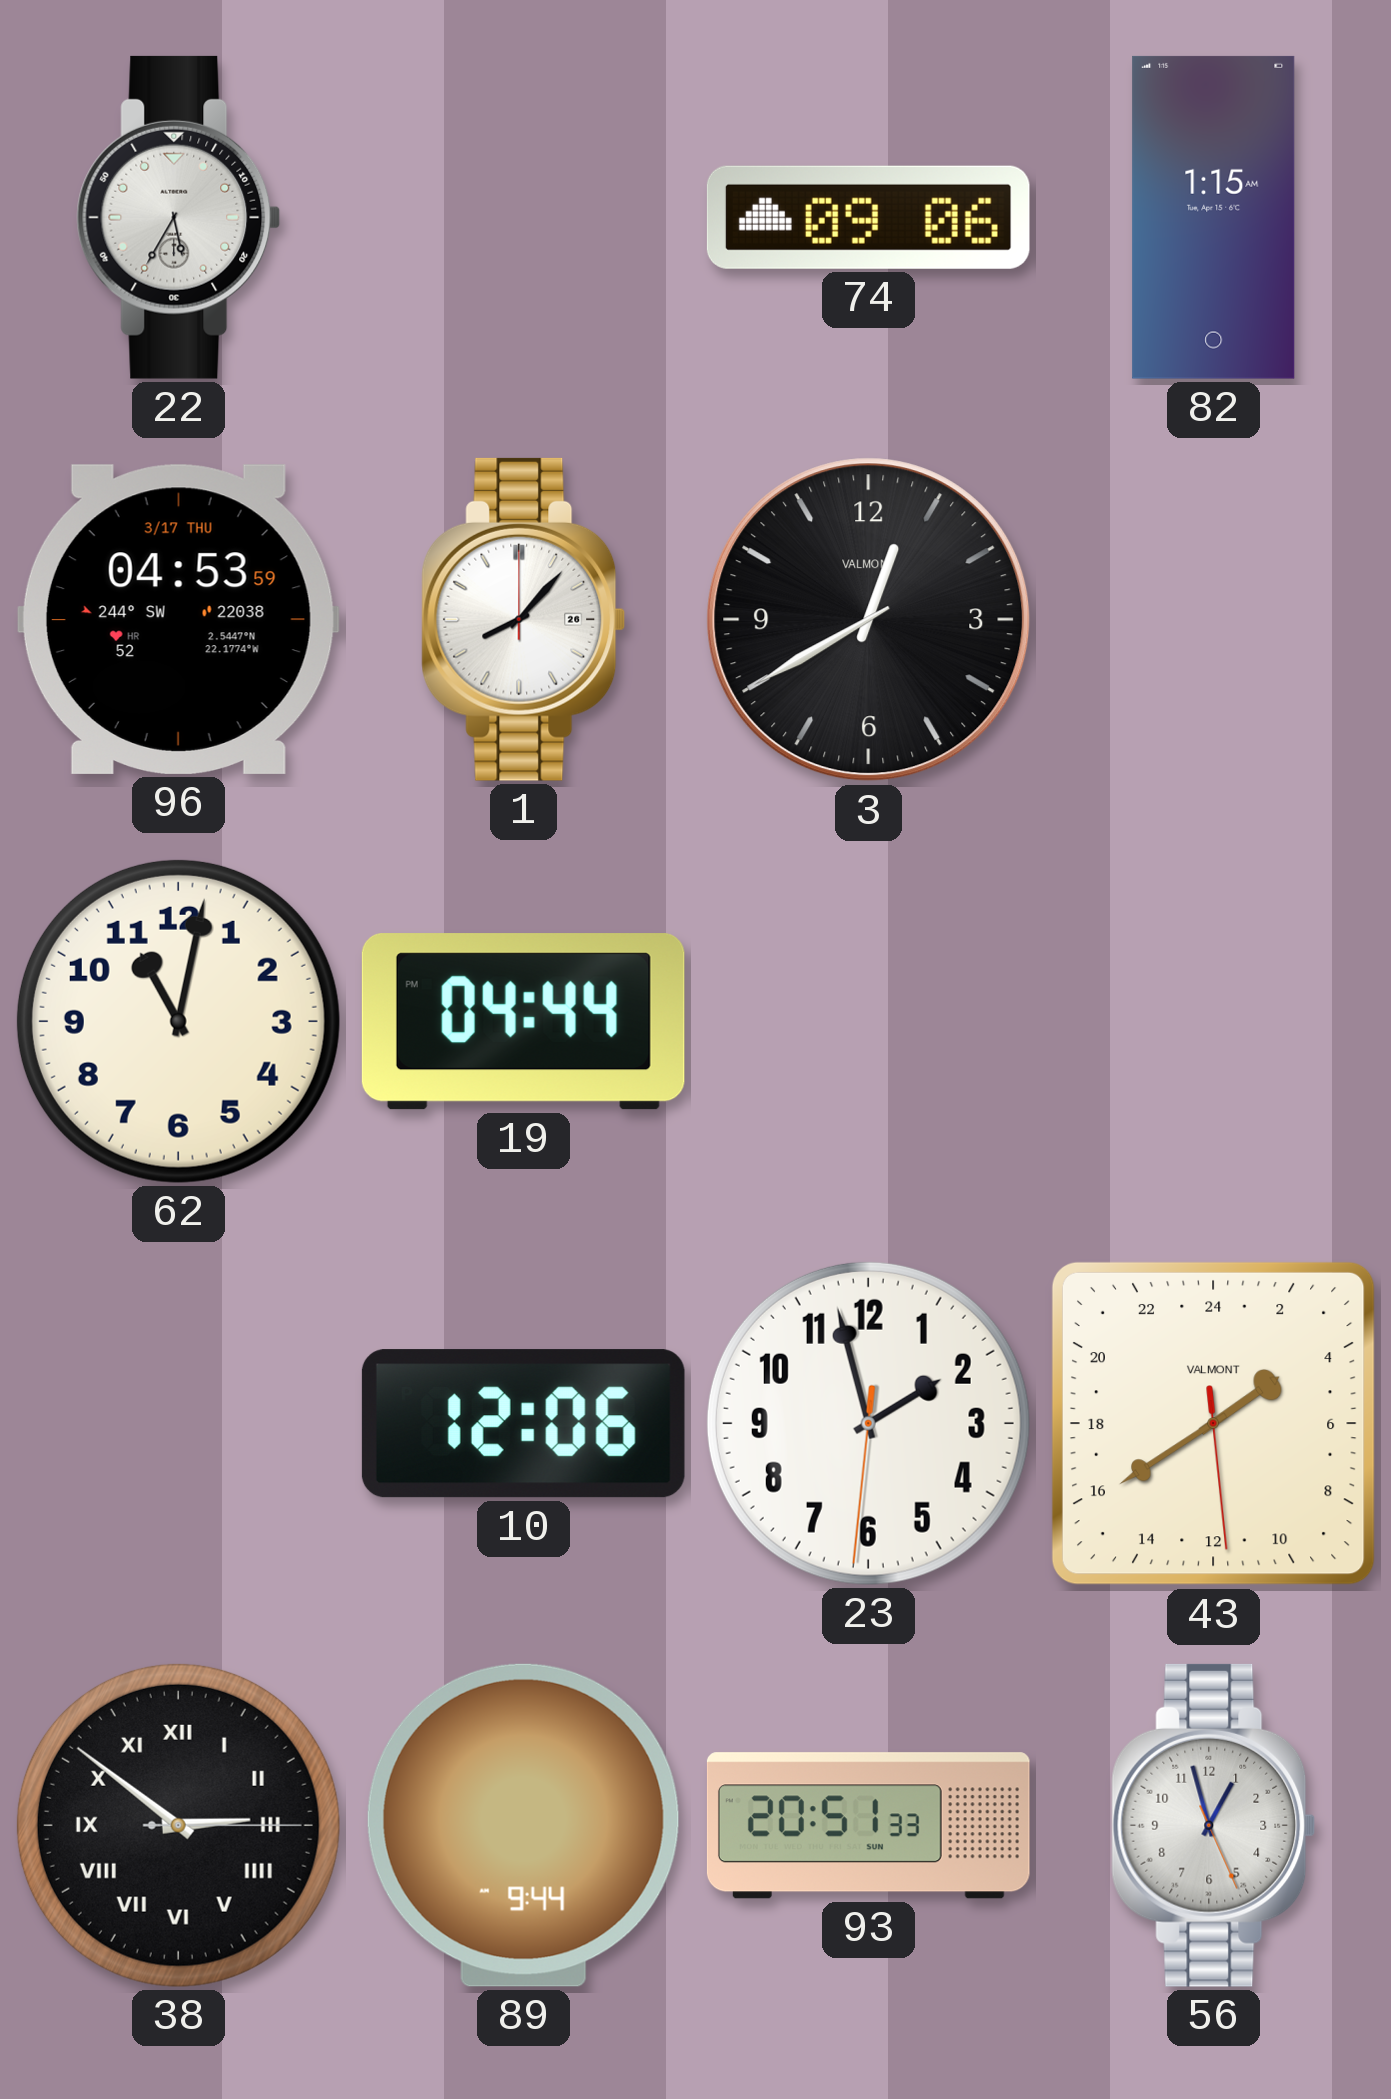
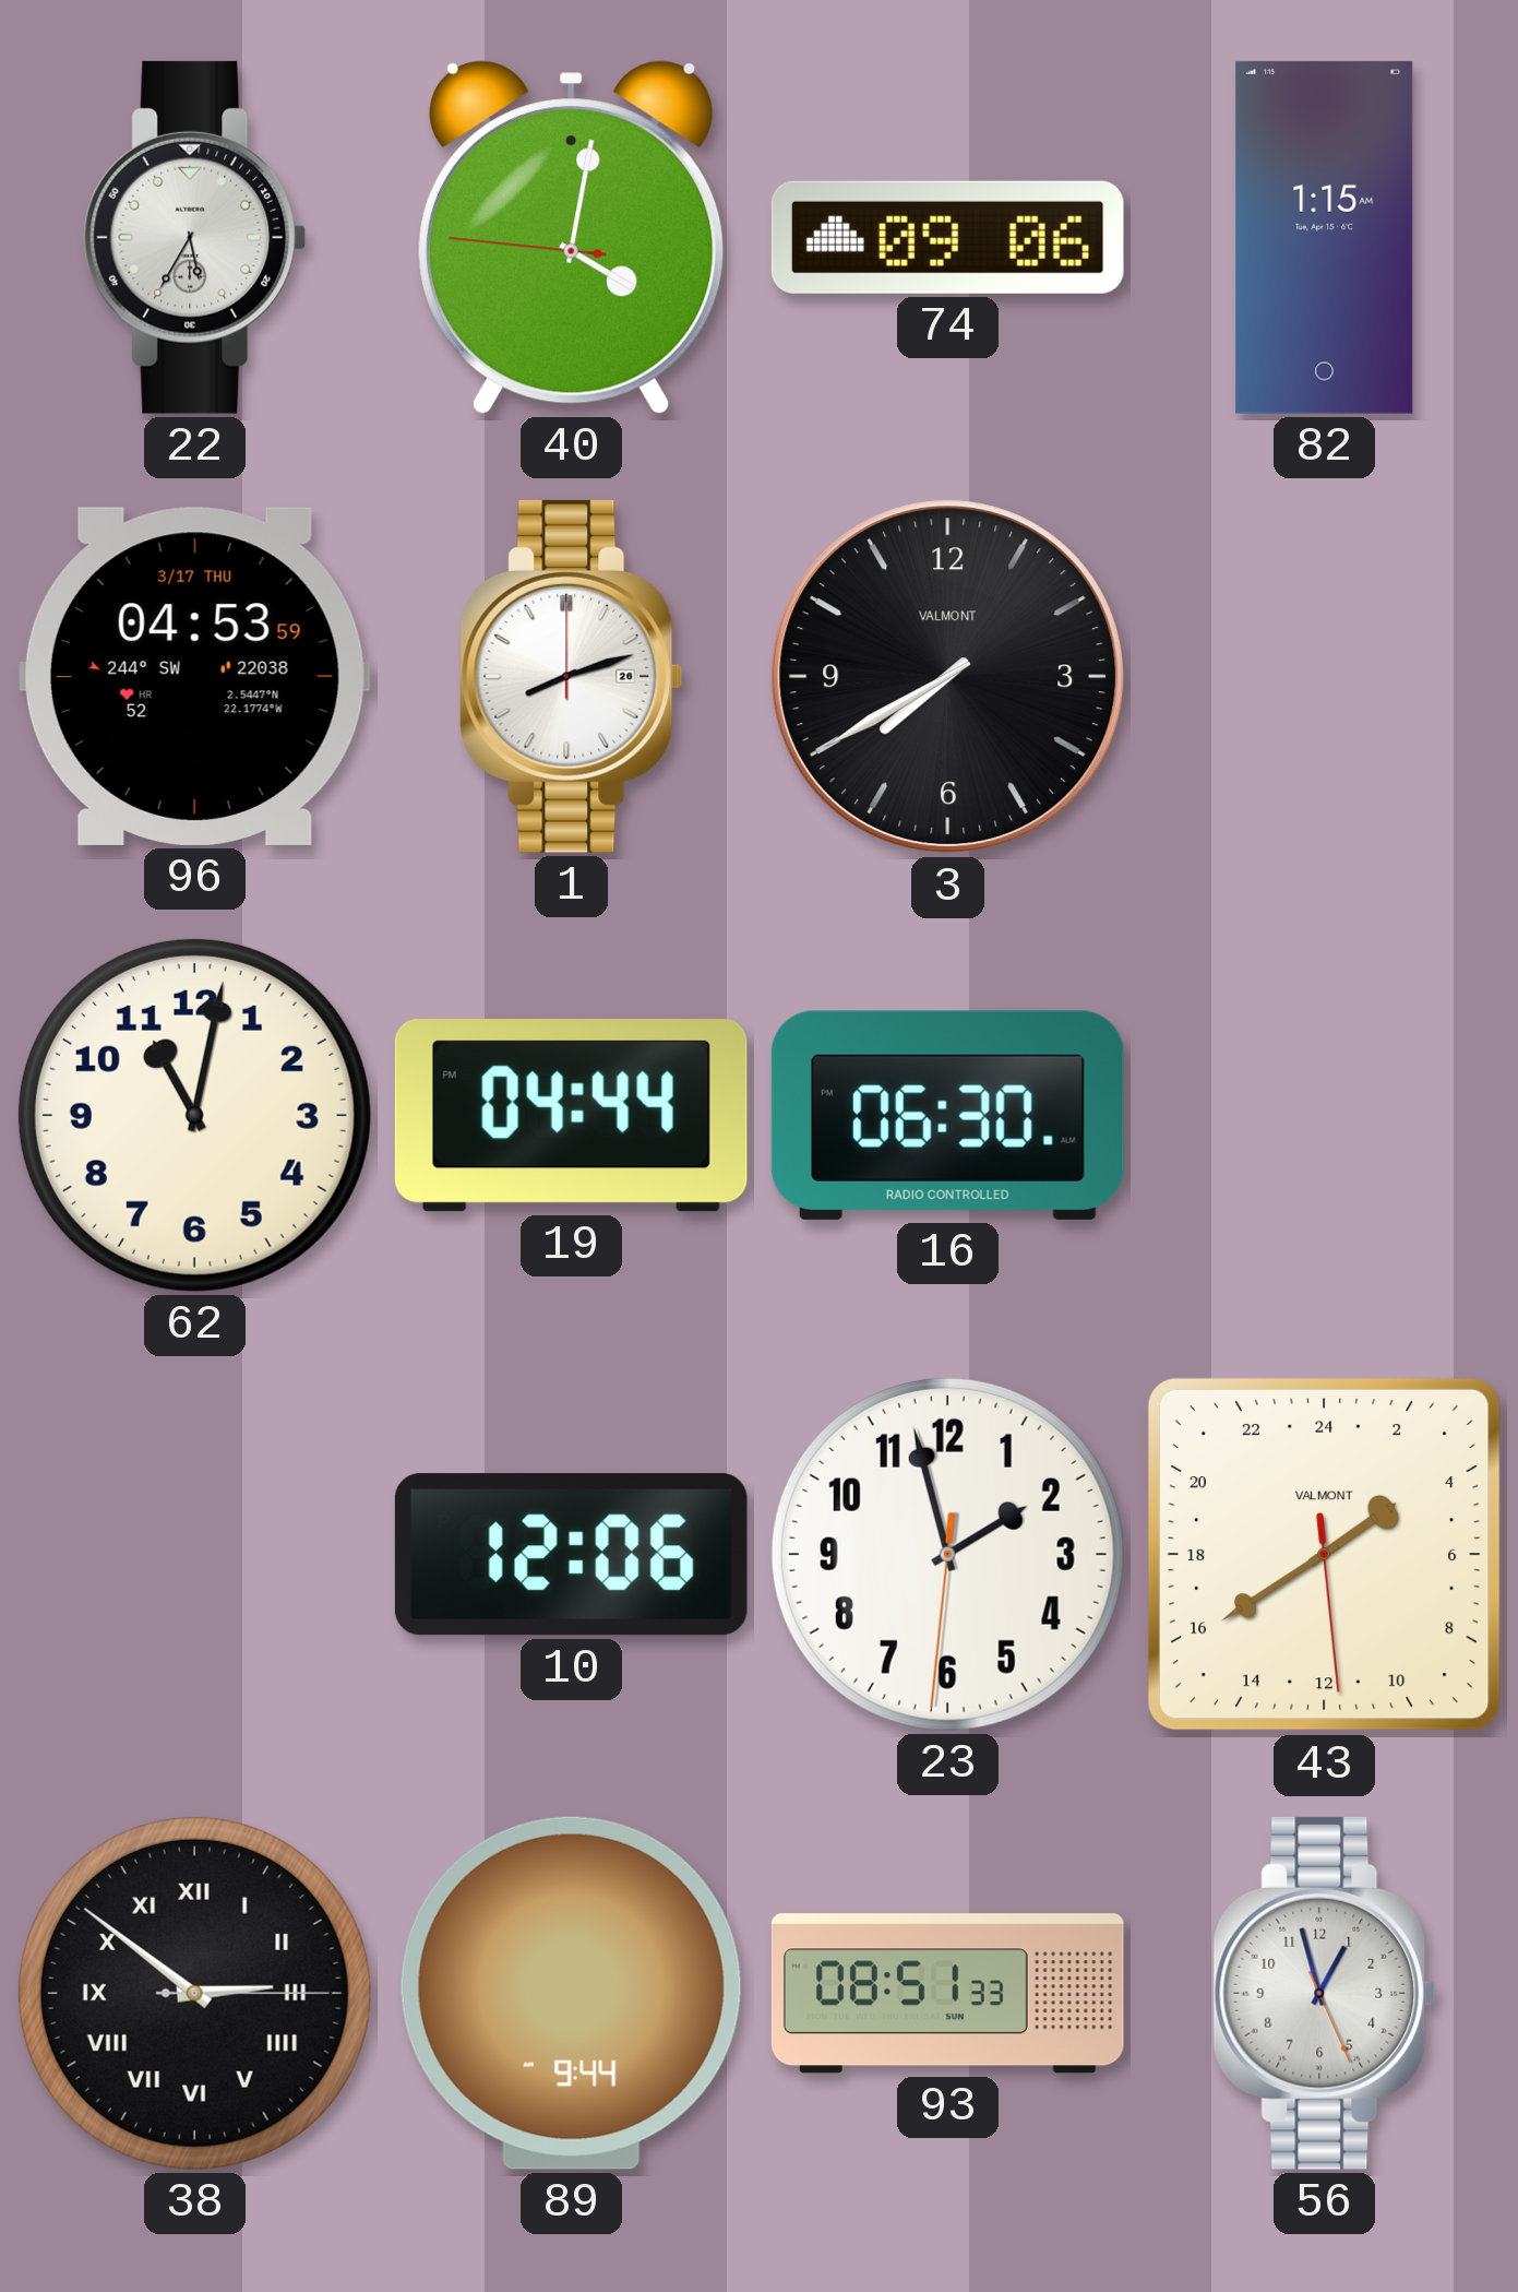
40: none -> 4:01
1: 8:07 -> 8:12
3: 12:40 -> 7:40
16: none -> 06:30
93: 20:51 -> 08:51
